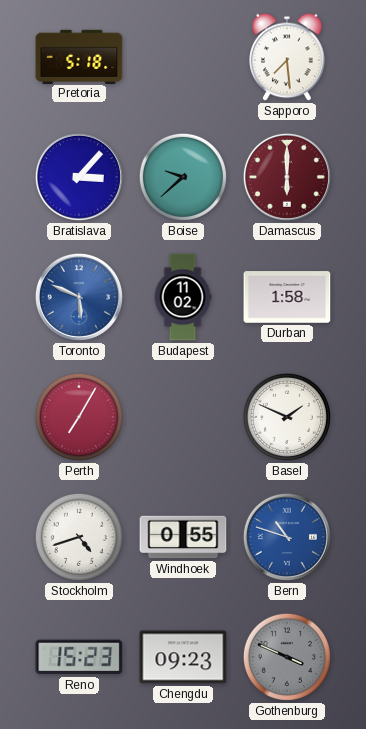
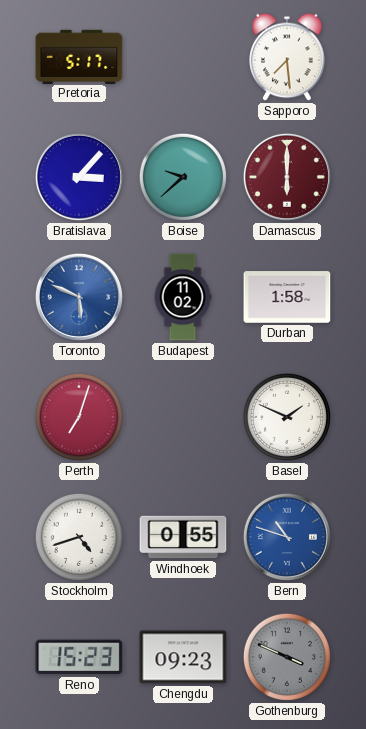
Pretoria: 5:18 -> 5:17
Perth: 7:05 -> 7:03
